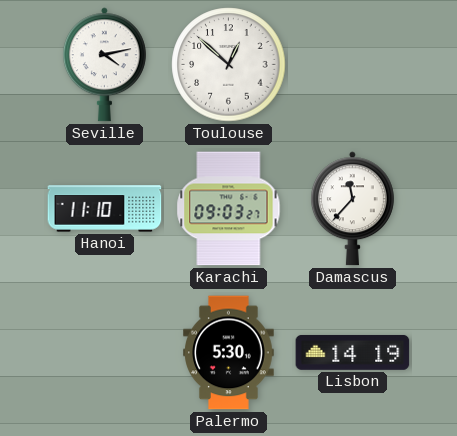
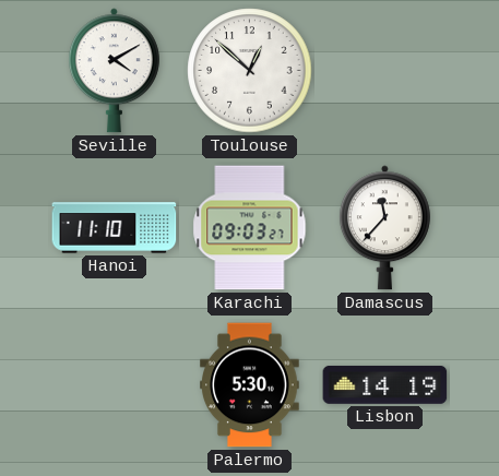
Seville: 4:13 -> 4:10
